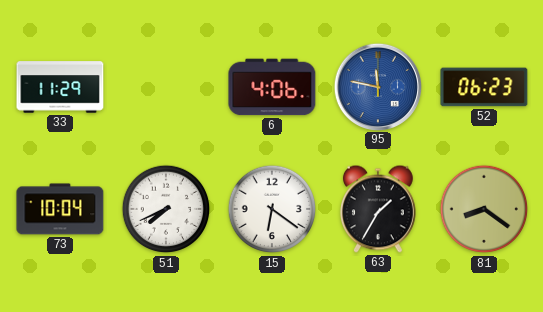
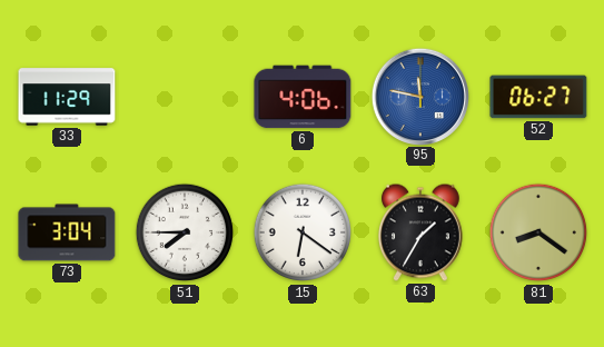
52: 06:23 -> 06:27
73: 10:04 -> 3:04
51: 7:41 -> 7:45
